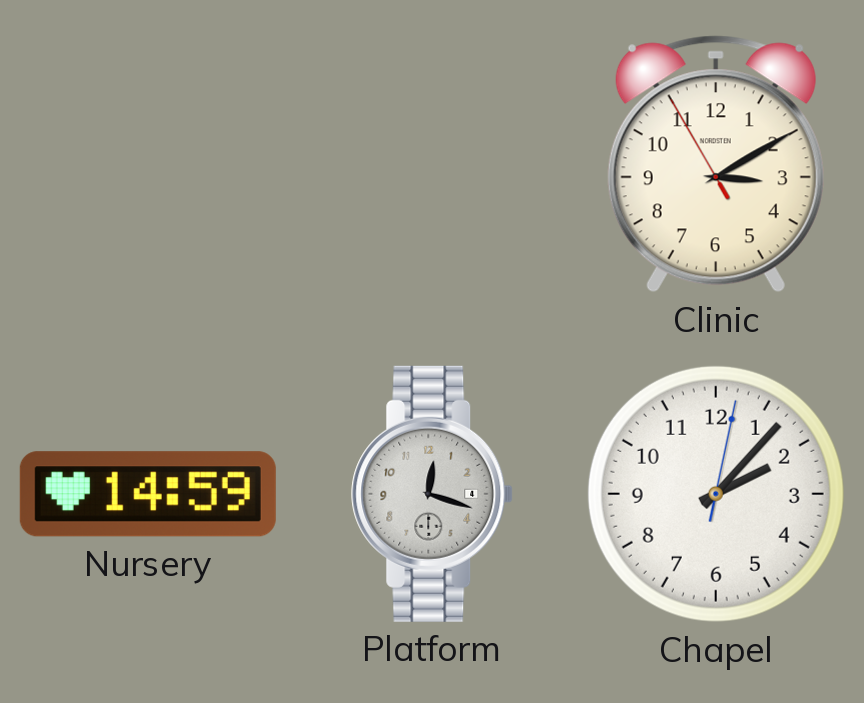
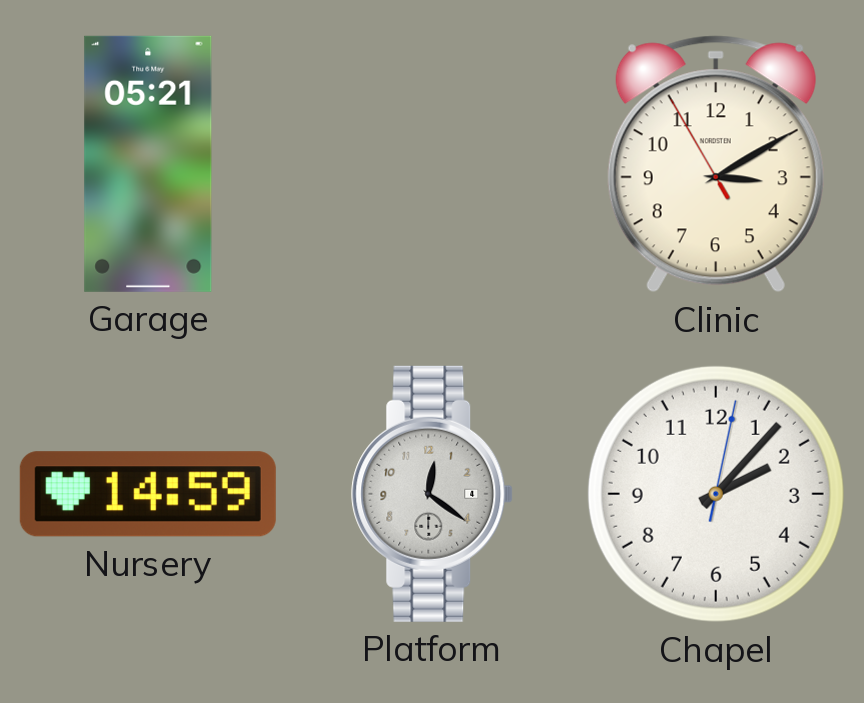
Garage: none -> 05:21
Platform: 12:18 -> 12:21
